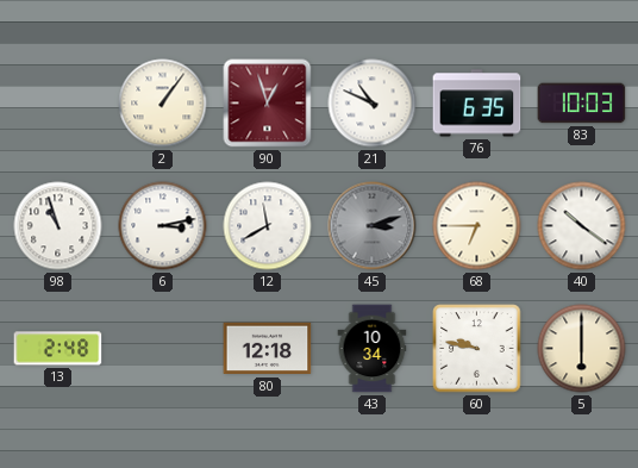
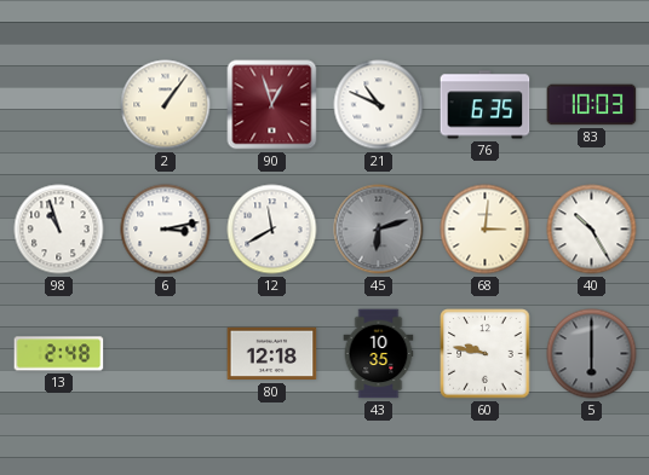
45: 3:12 -> 6:12
68: 6:45 -> 3:01
40: 10:21 -> 10:25
43: 10:34 -> 10:35
5 dial: cream -> grey
